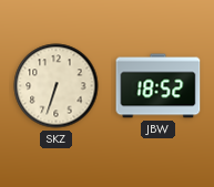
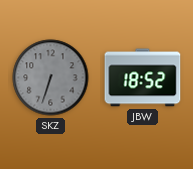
SKZ dial: cream -> grey
